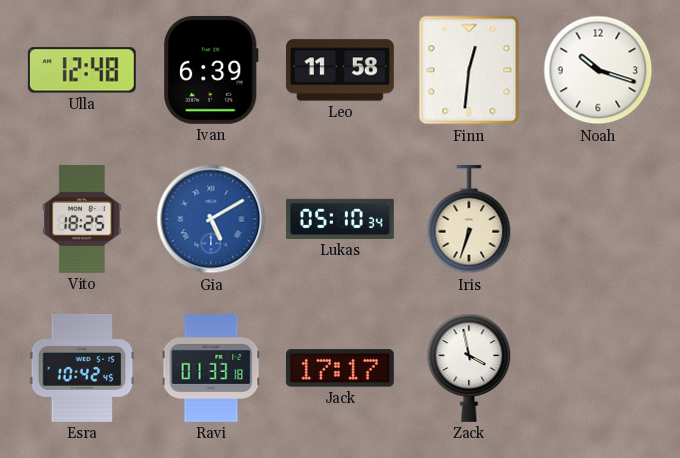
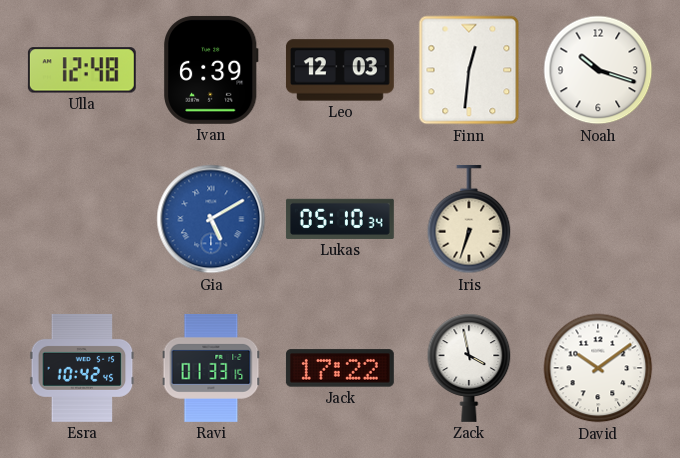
Leo: 11:58 -> 12:03
Vito: 18:25 -> none
Ravi: 01:33:18 -> 01:33:15
Jack: 17:17 -> 17:22
David: none -> 10:09
